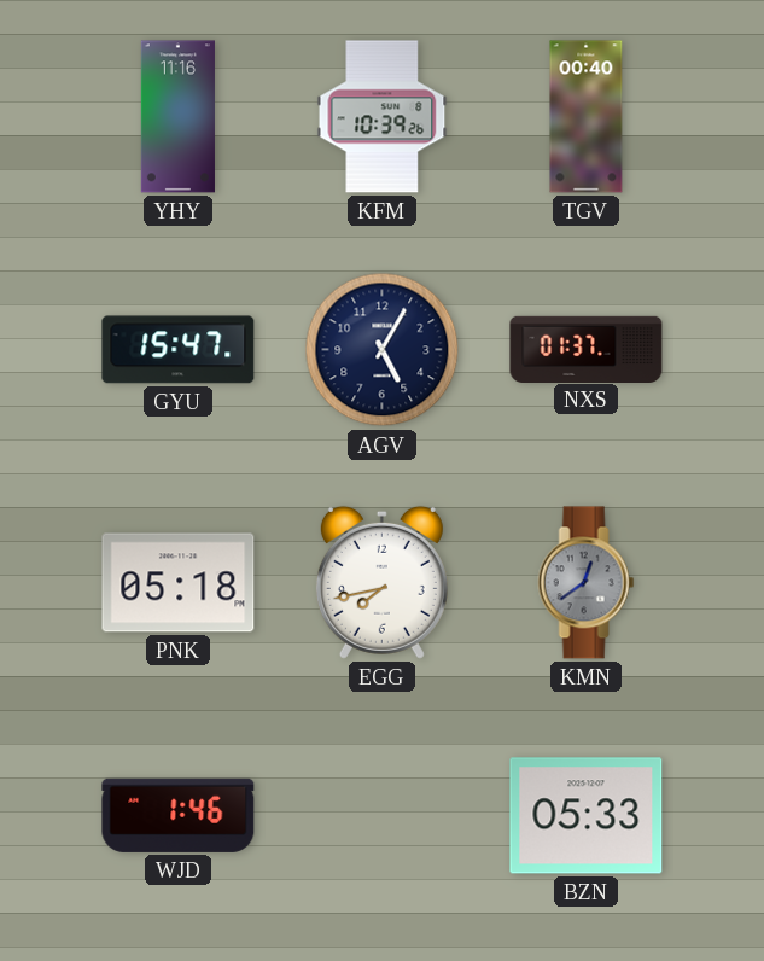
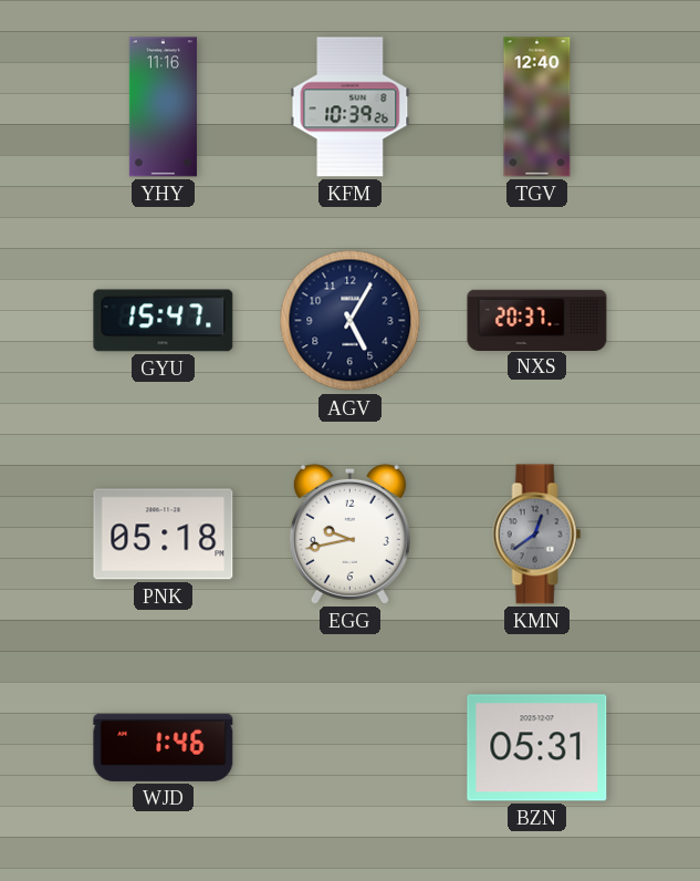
TGV: 00:40 -> 12:40
NXS: 01:37 -> 20:37
EGG: 7:43 -> 9:43
BZN: 05:33 -> 05:31
